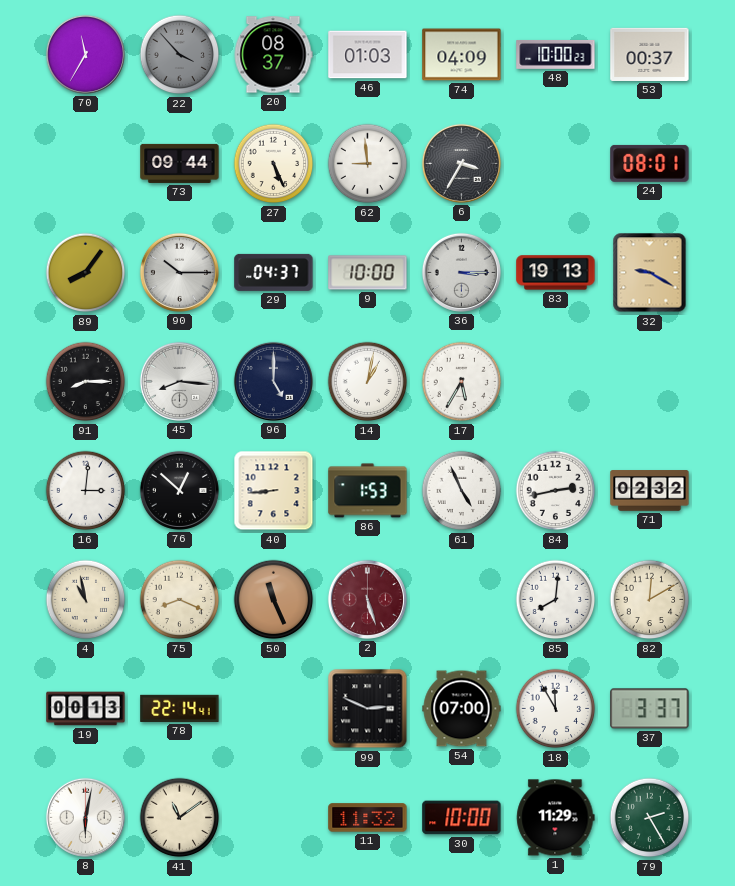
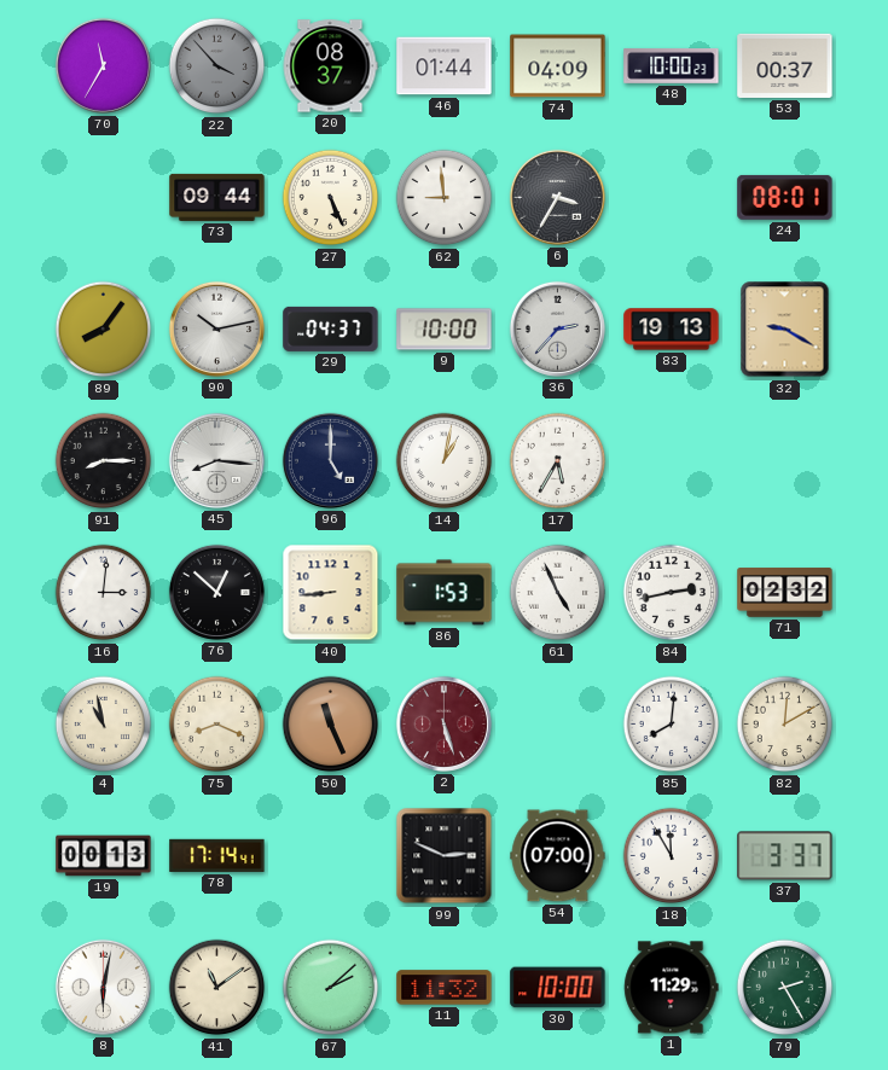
46: 01:03 -> 01:44
90: 10:15 -> 10:13
36: 3:15 -> 2:37
78: 22:14 -> 17:14
67: none -> 2:08
